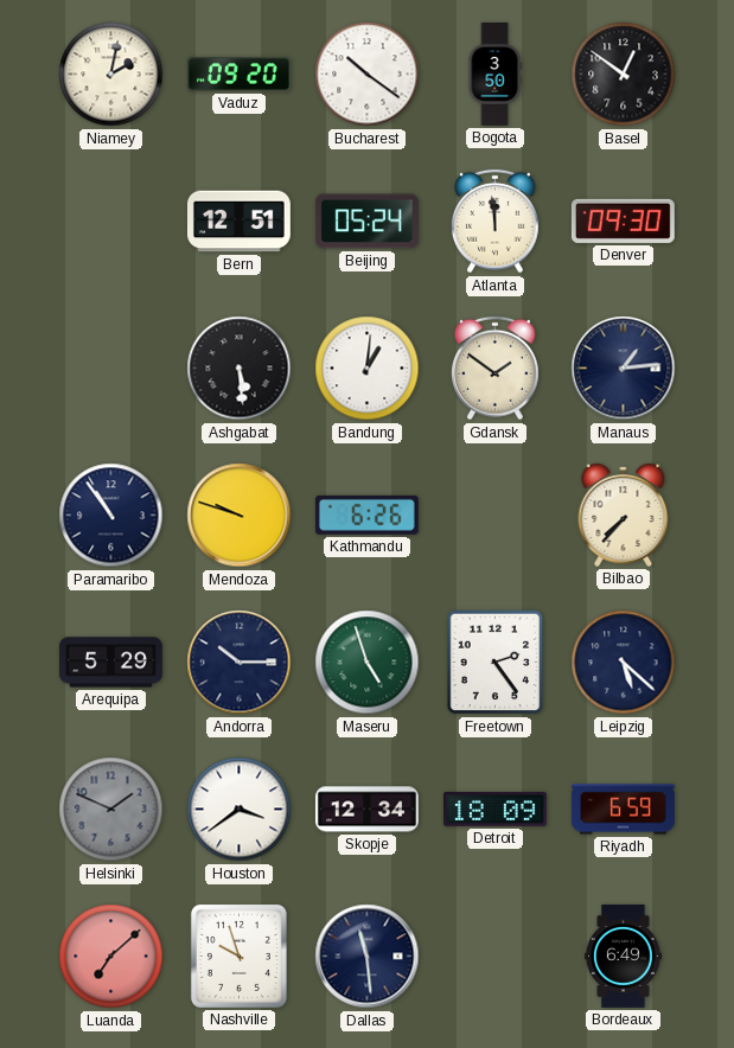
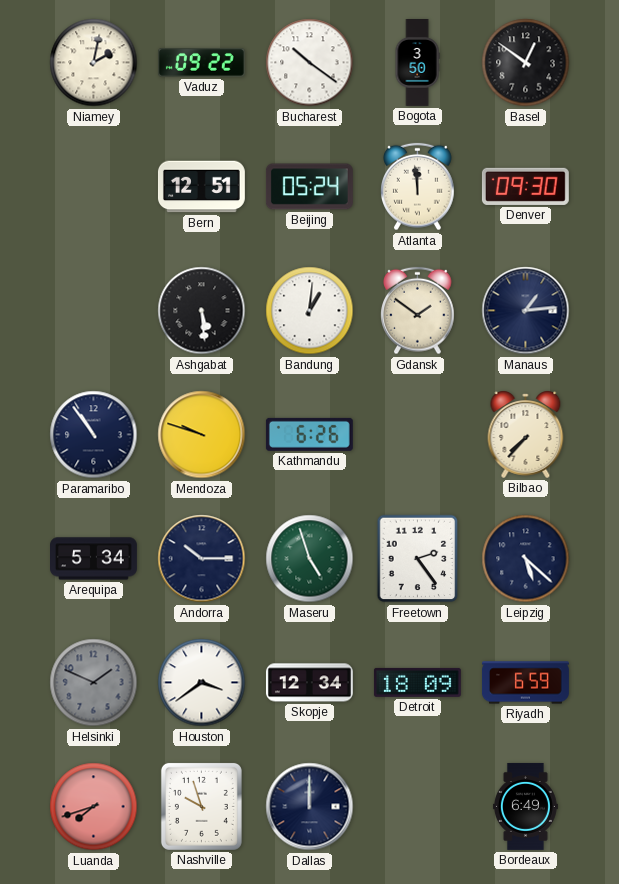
Vaduz: 09:20 -> 09:22
Arequipa: 5:29 -> 5:34
Luanda: 7:08 -> 7:42
Dallas: 11:29 -> 12:00
